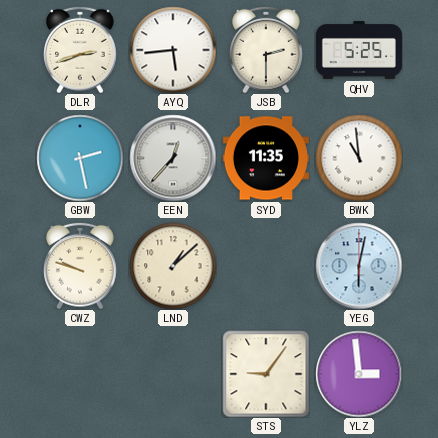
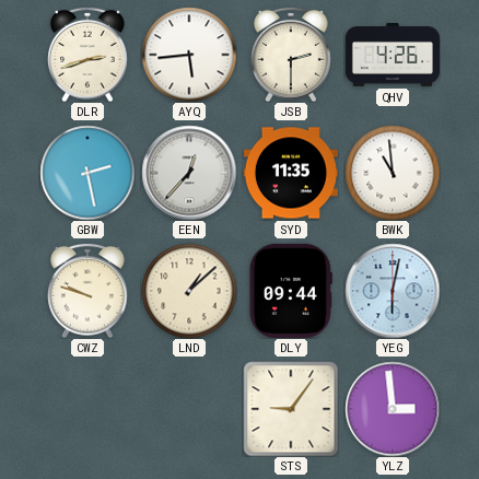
QHV: 5:25 -> 4:26
DLY: none -> 09:44
